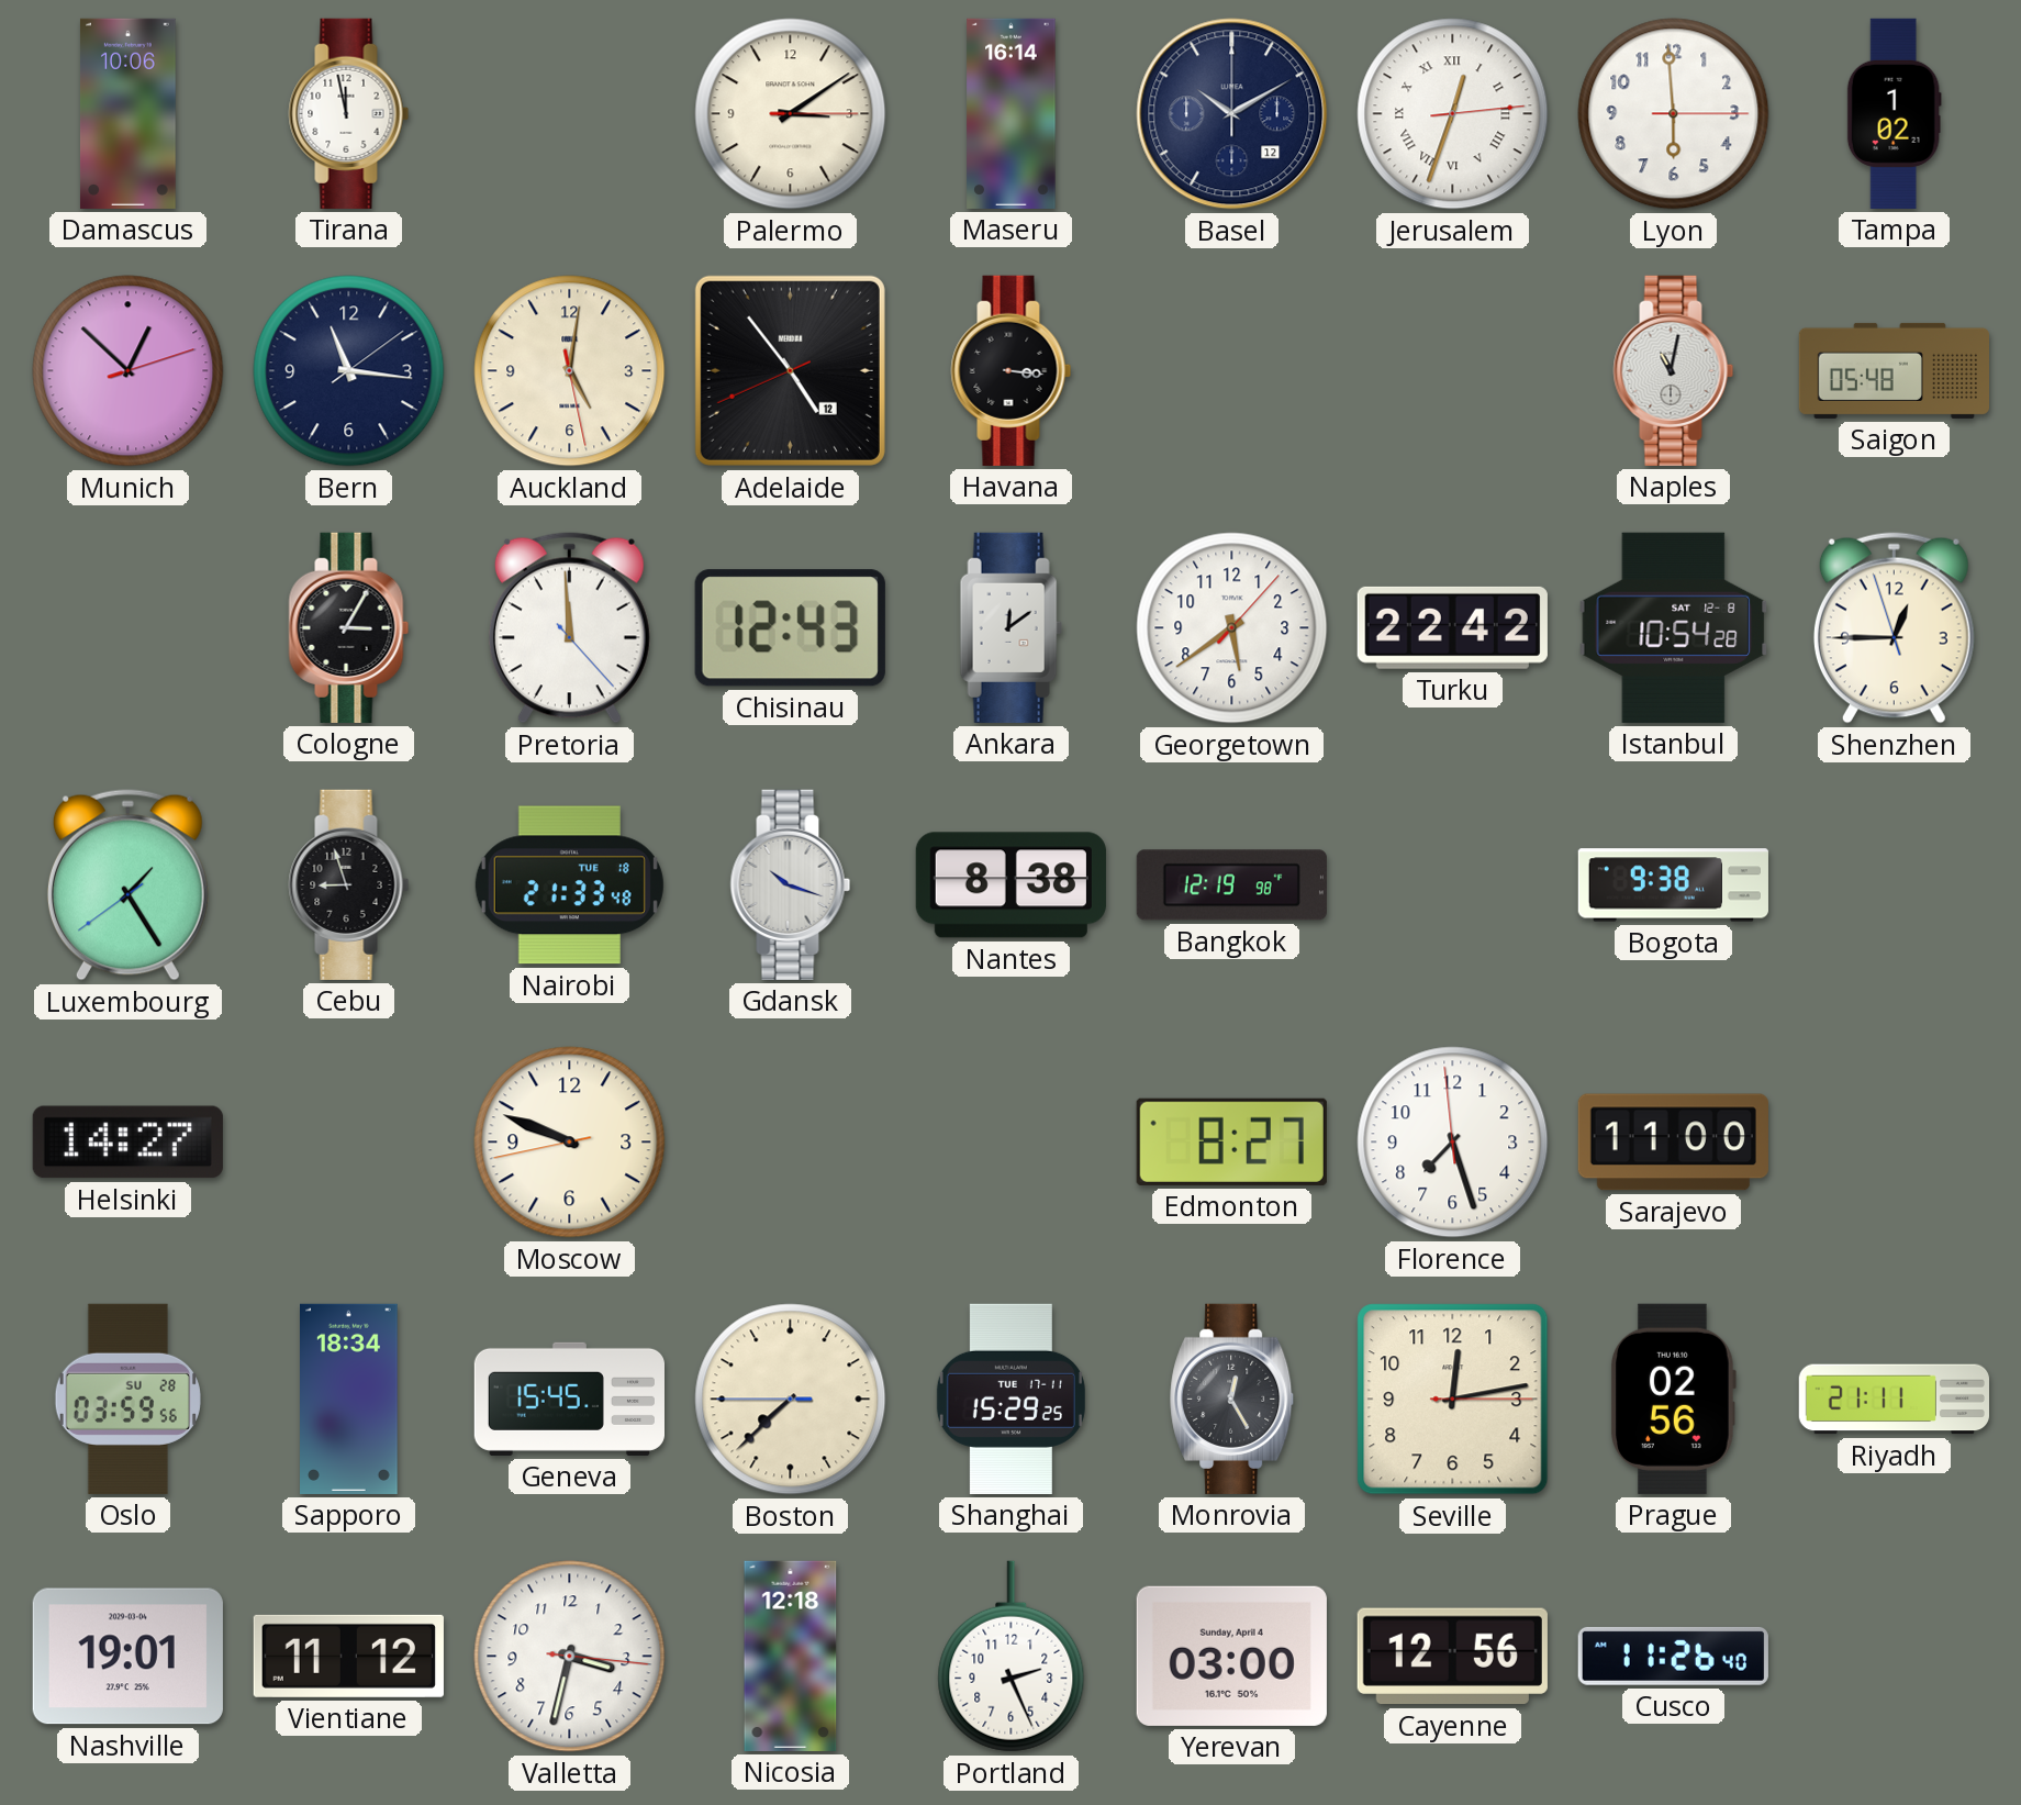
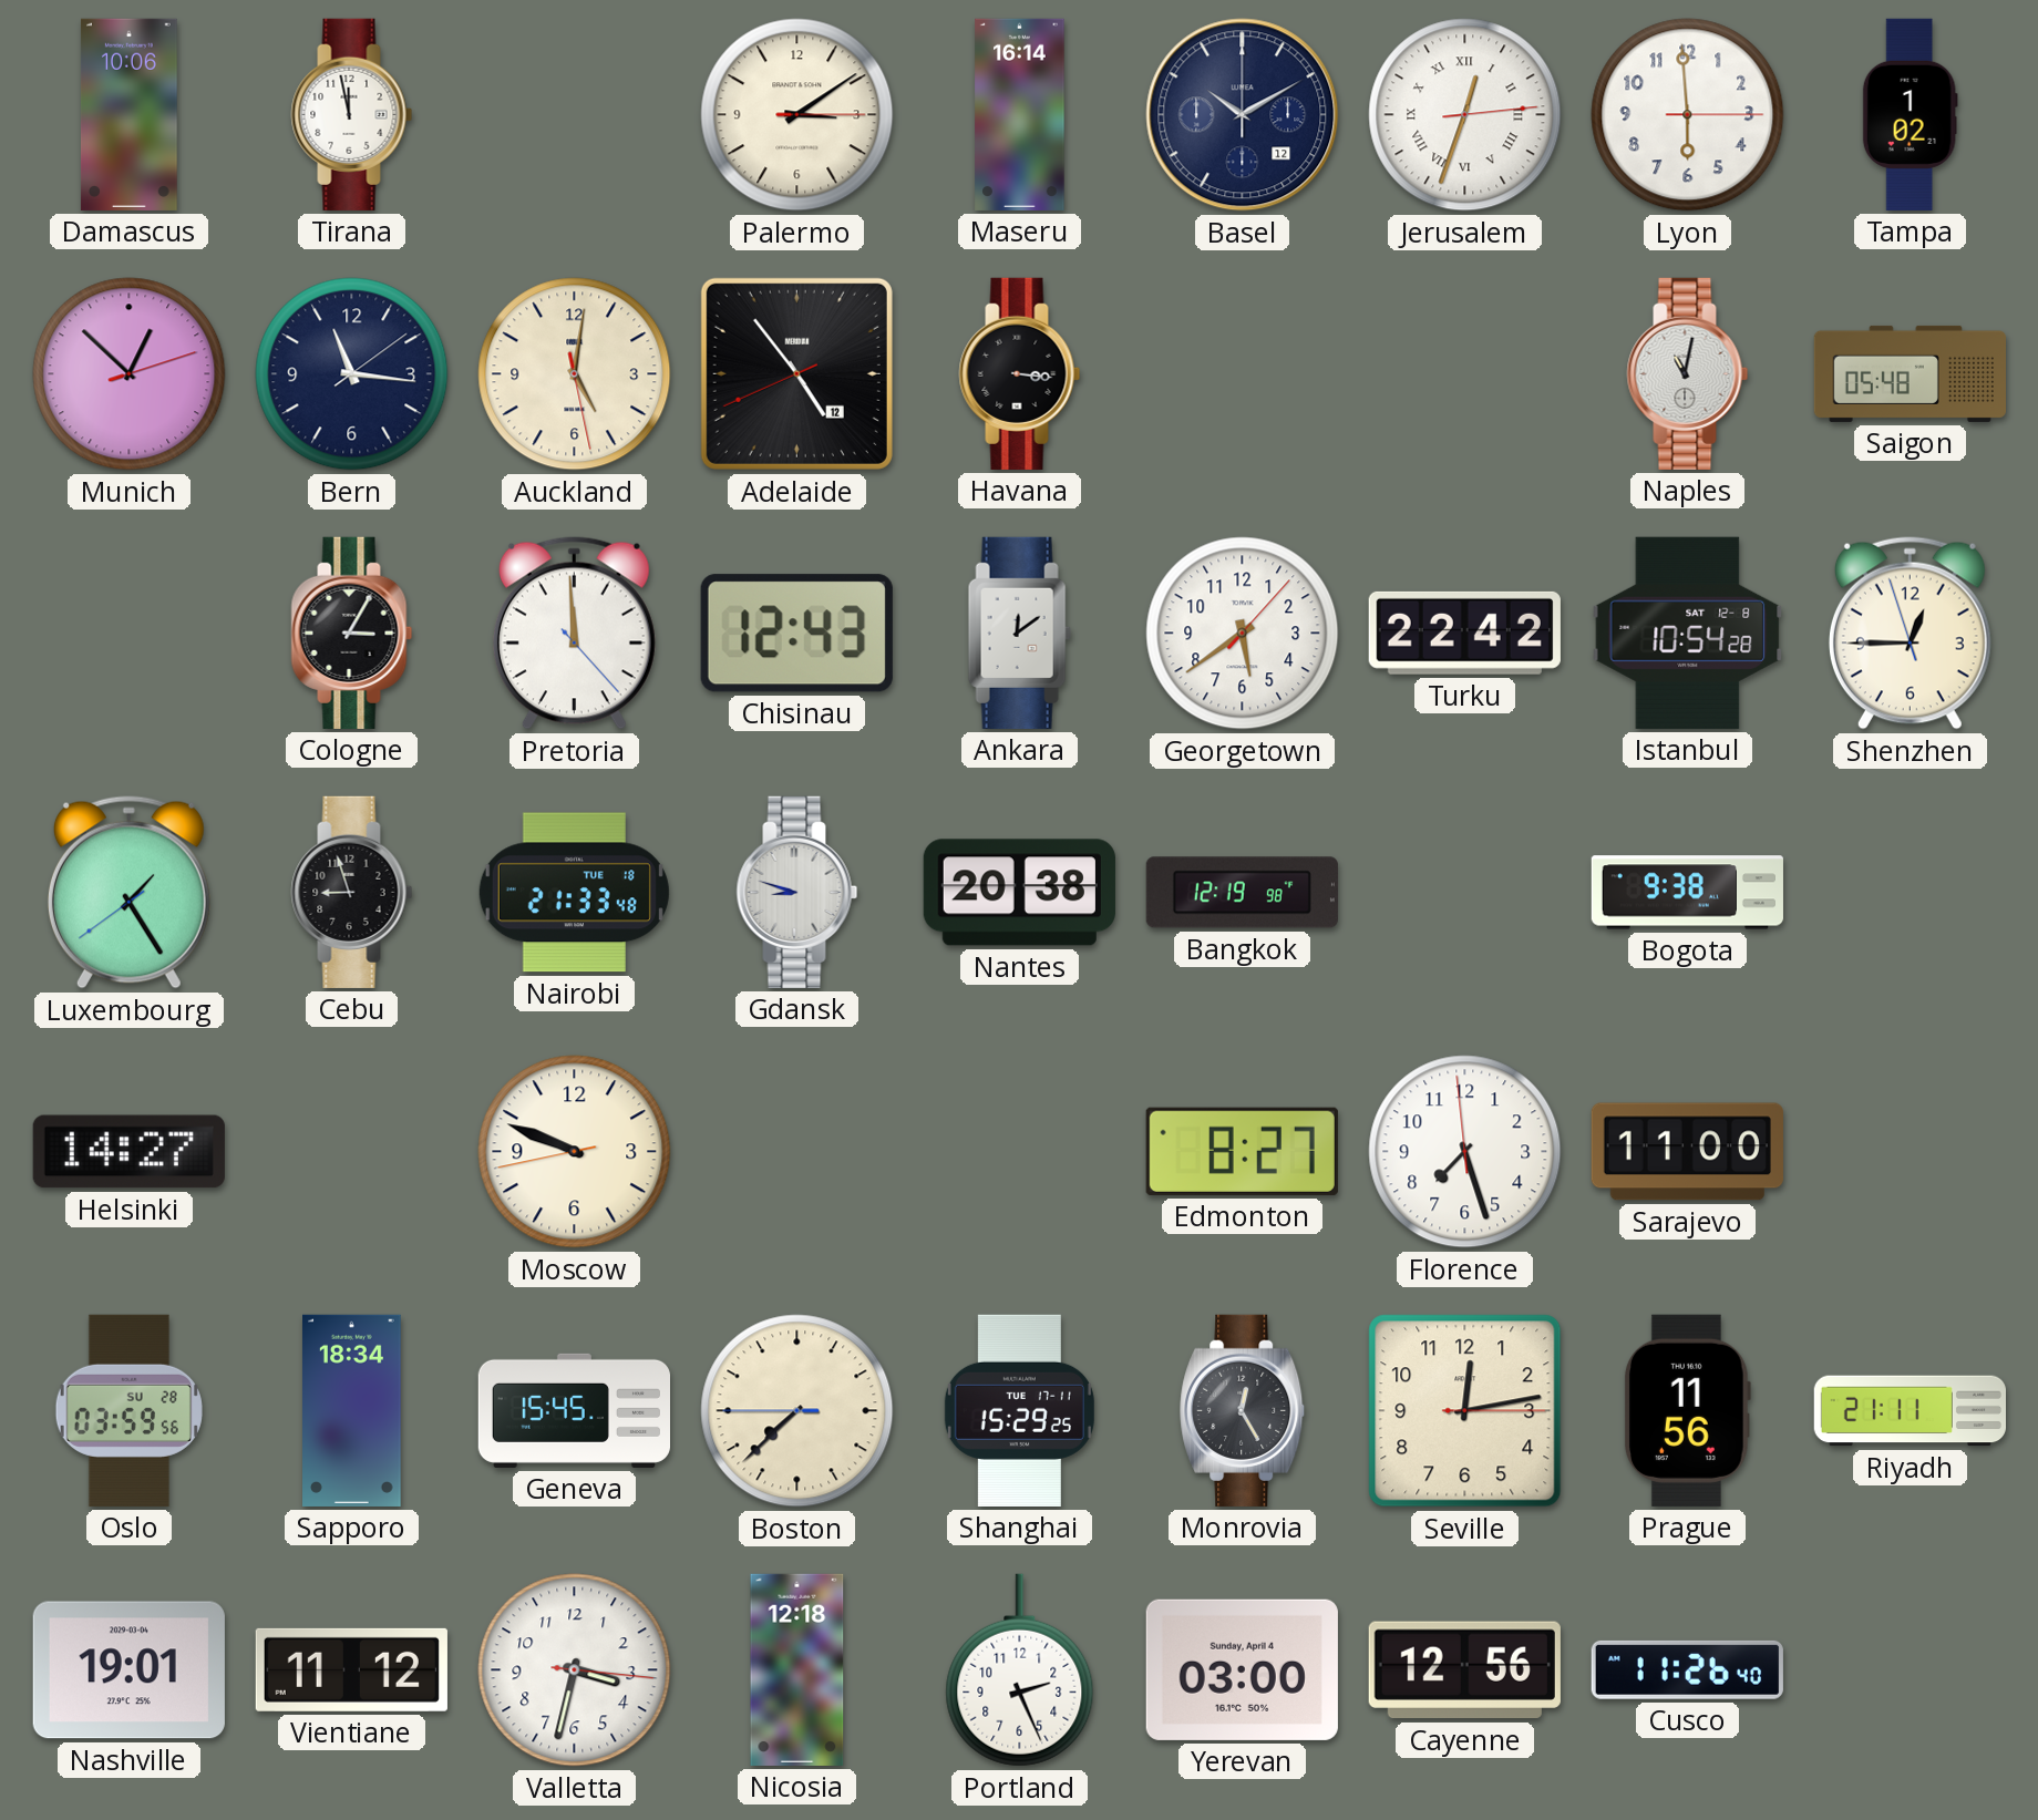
Gdansk: 10:18 -> 8:48
Nantes: 8:38 -> 20:38
Prague: 02:56 -> 11:56
